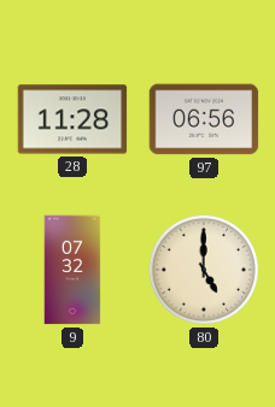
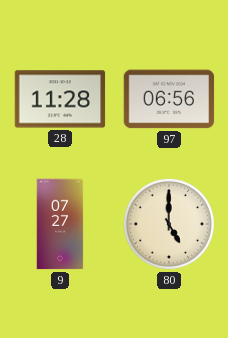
9: 07:32 -> 07:27
